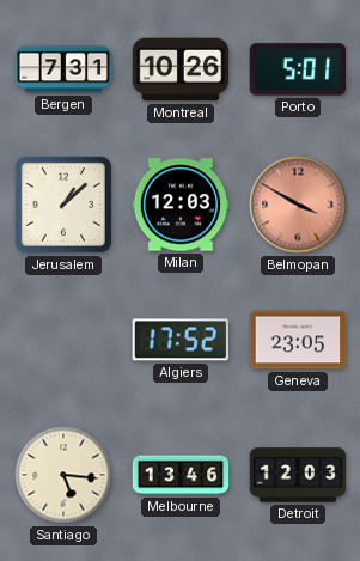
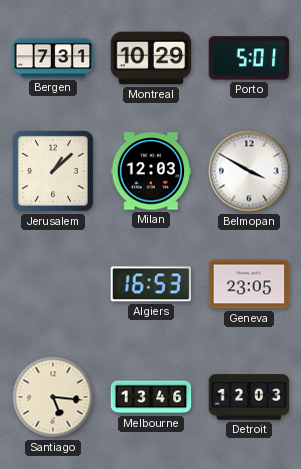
Montreal: 10:26 -> 10:29
Belmopan dial: salmon -> white
Algiers: 17:52 -> 16:53
